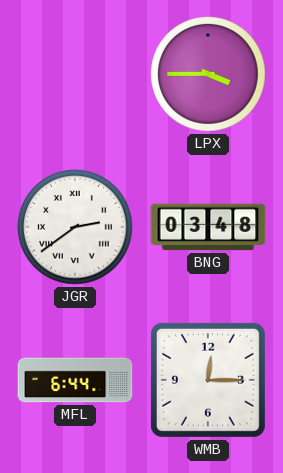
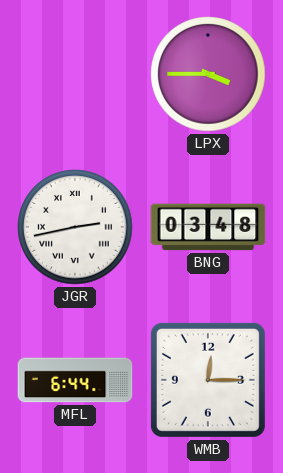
JGR: 2:39 -> 2:43
